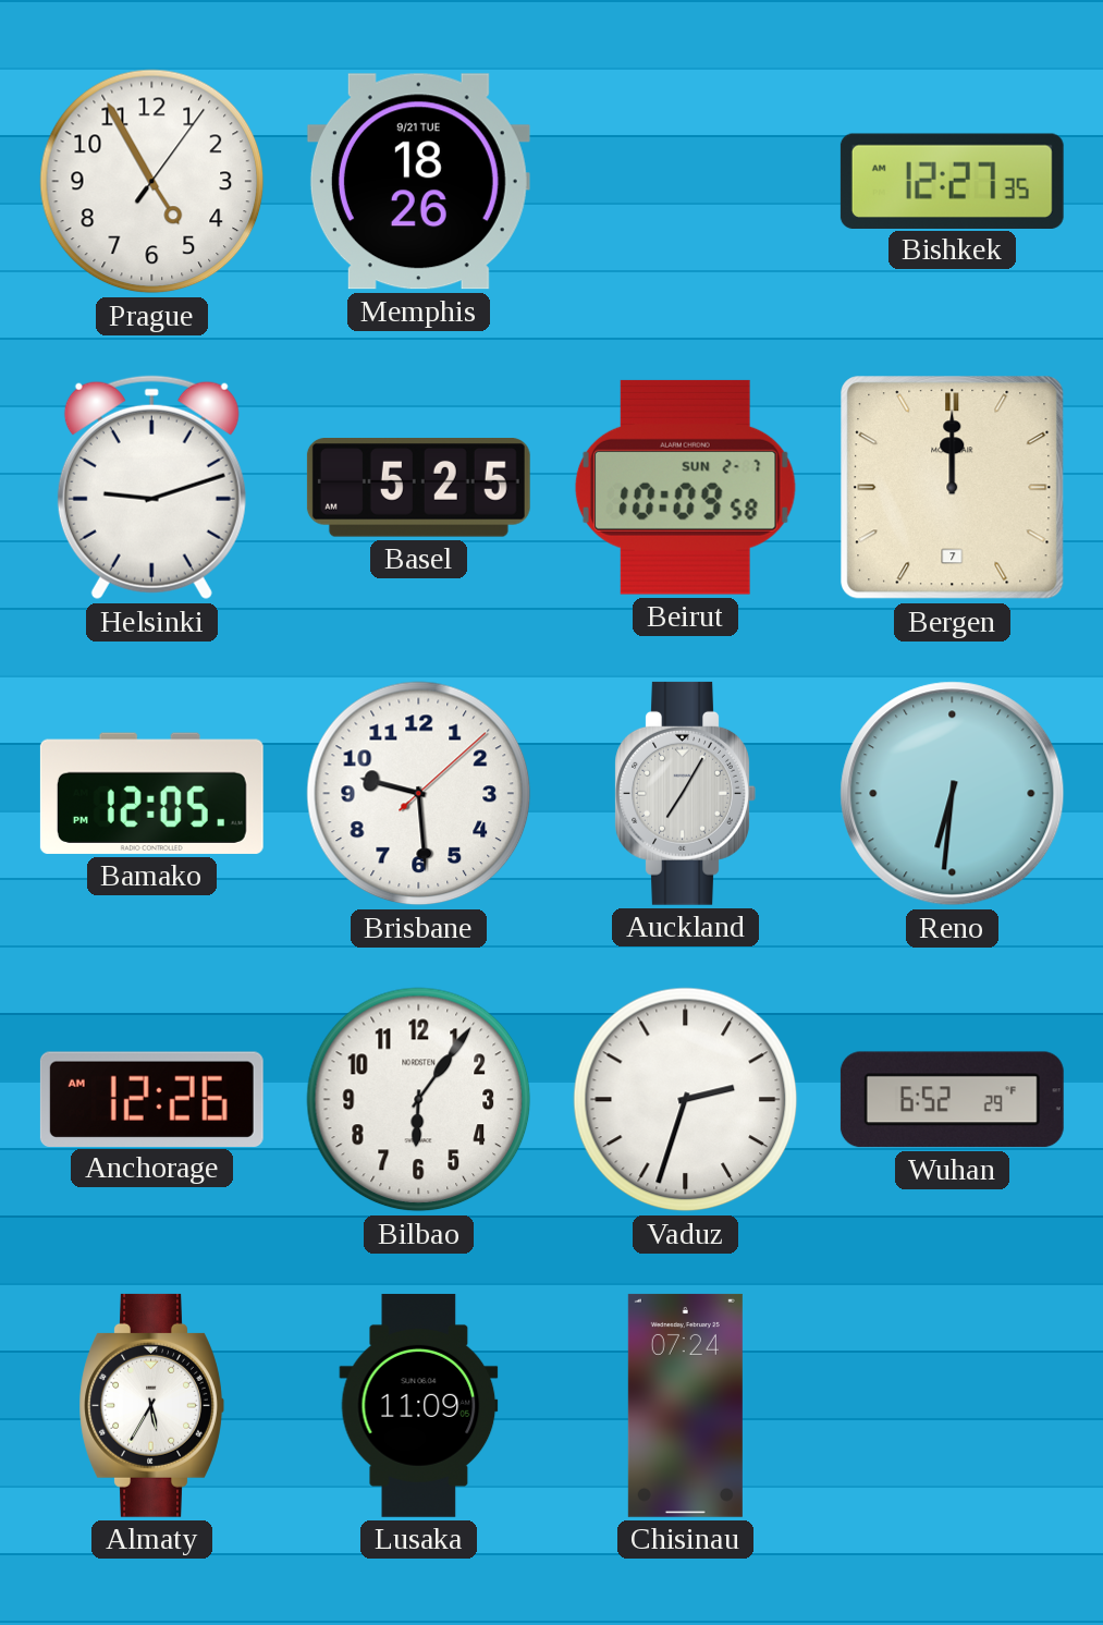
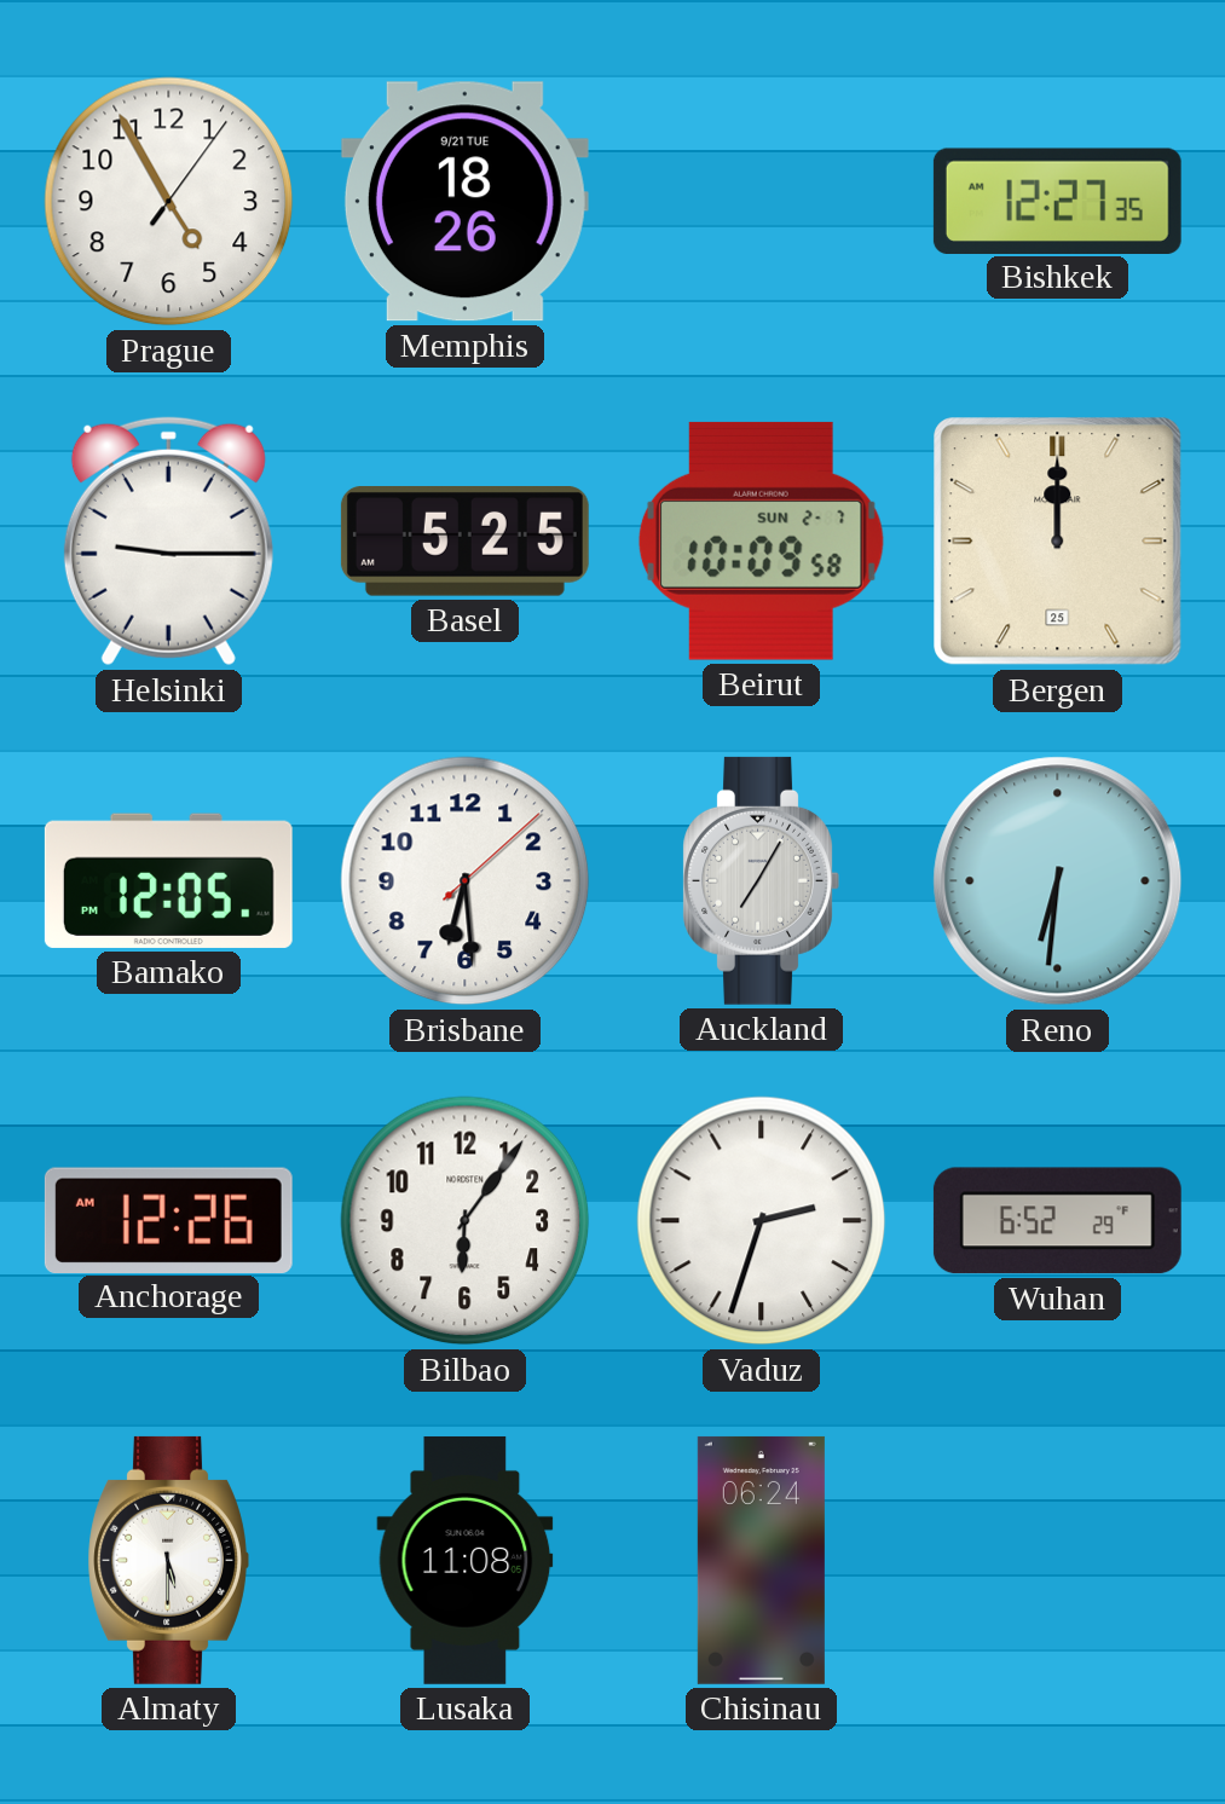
Helsinki: 9:12 -> 9:15
Bergen date: 7 -> 25
Brisbane: 9:29 -> 6:29
Almaty: 5:35 -> 5:30
Lusaka: 11:09 -> 11:08
Chisinau: 07:24 -> 06:24
